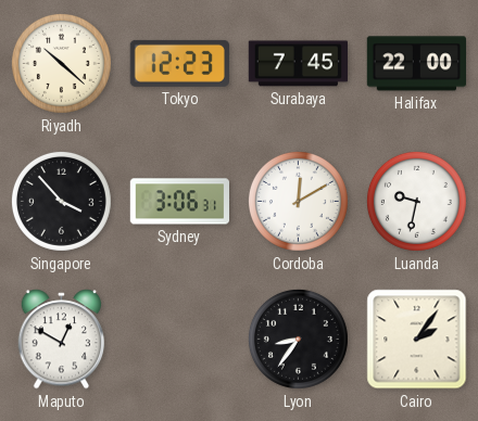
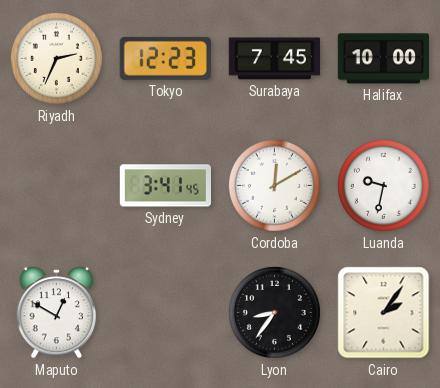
Riyadh: 10:22 -> 2:34
Halifax: 22:00 -> 10:00
Singapore: 3:53 -> none
Sydney: 3:06 -> 3:41
